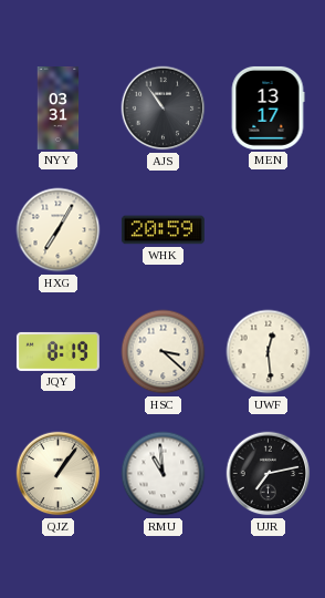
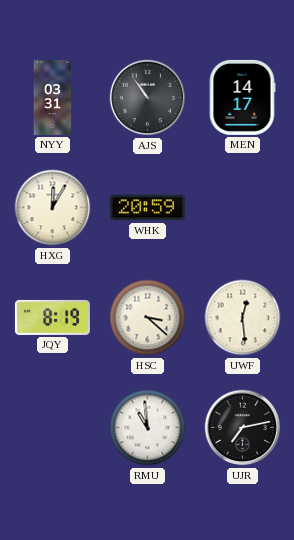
MEN: 13:17 -> 14:17
HXG: 7:05 -> 12:05
QJZ: 1:06 -> none
